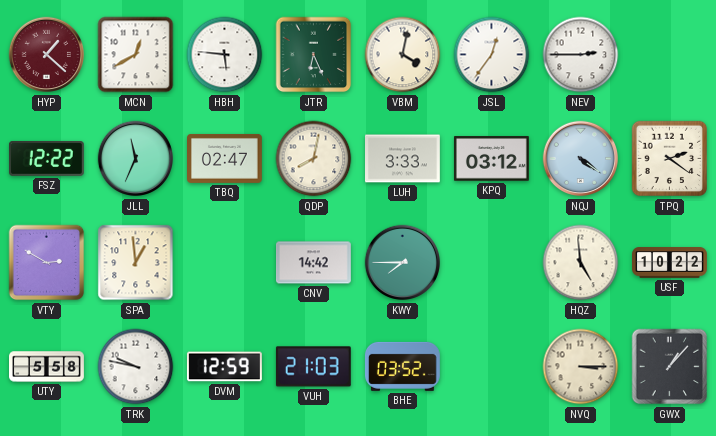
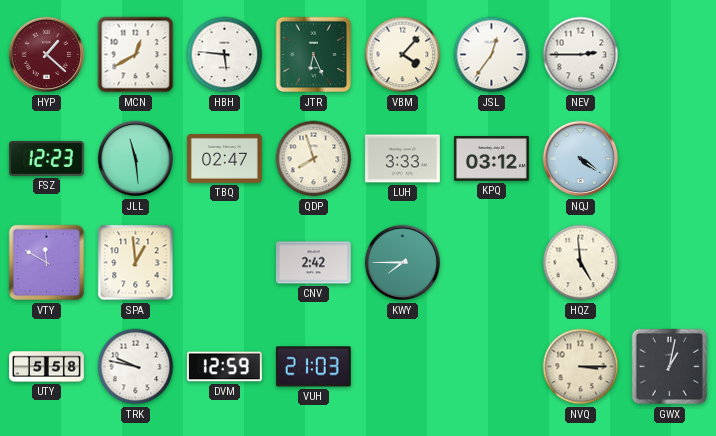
VBM: 4:02 -> 4:07
FSZ: 12:22 -> 12:23
JLL: 11:34 -> 11:29
QDP: 8:02 -> 7:57
TPQ: 2:21 -> none
VTY: 2:50 -> 11:50
CNV: 14:42 -> 2:42
USF: 10:22 -> none
BHE: 03:52 -> none
GWX: 1:07 -> 1:02
